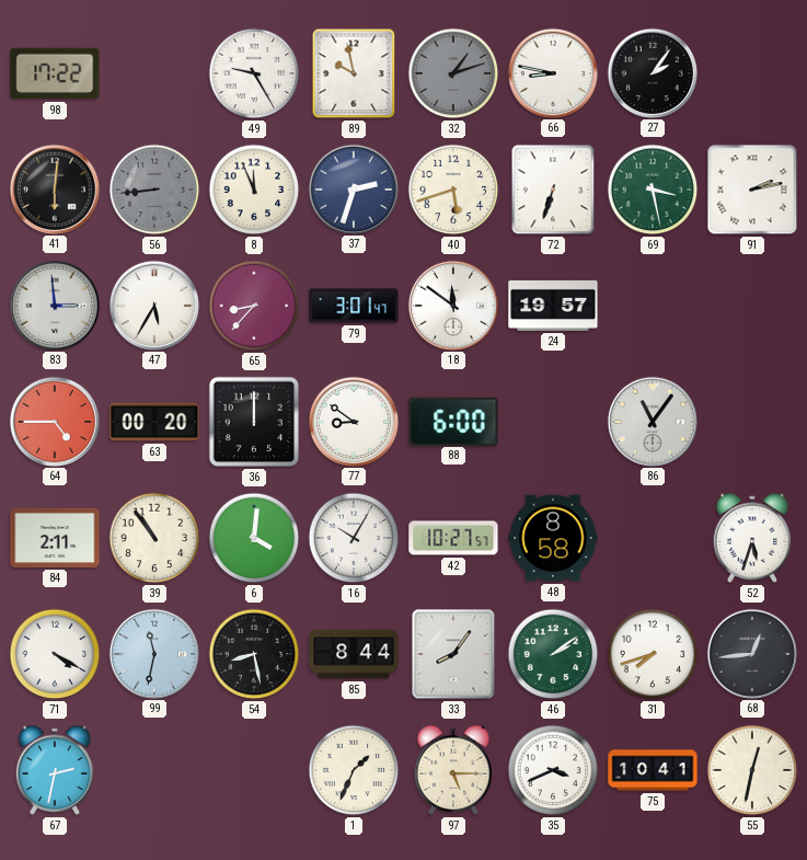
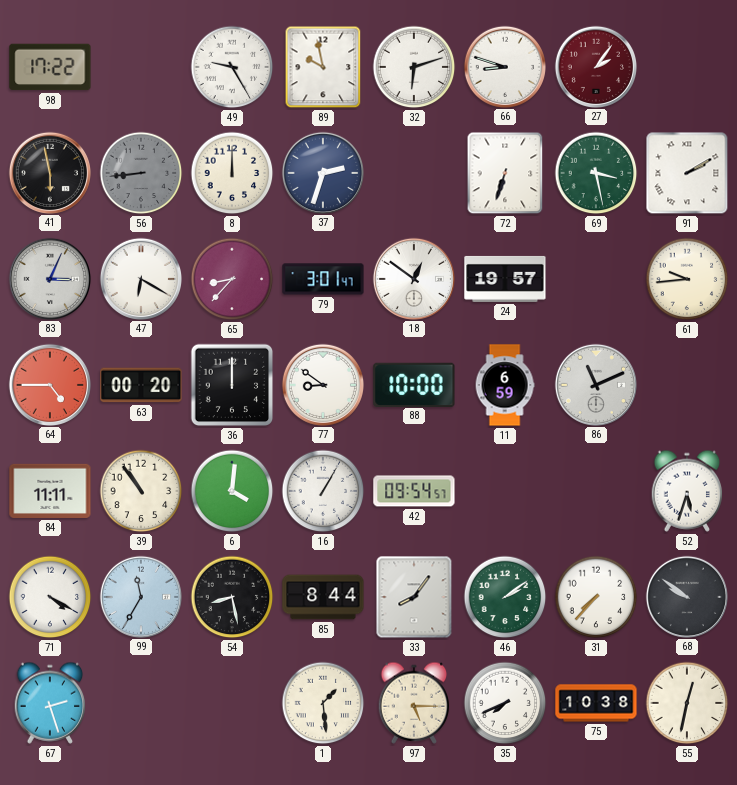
32: 1:12 -> 6:12
32 dial: grey -> white
66: 8:47 -> 8:48
27 dial: black -> burgundy
41: 6:01 -> 5:58
8: 11:56 -> 12:00
40: 5:42 -> none
91: 2:13 -> 2:10
83: 2:59 -> 3:04
47: 5:35 -> 6:20
18: 11:51 -> 12:51
61: none -> 9:44
88: 6:00 -> 10:00
11: none -> 6:59
86: 11:06 -> 11:11
84: 2:11 -> 11:11
16: 10:05 -> 1:05
42: 10:27 -> 09:54
48: 8:58 -> none
99: 11:32 -> 11:35
31: 7:42 -> 7:37
68: 12:44 -> 9:51
67: 2:32 -> 2:27
1: 1:34 -> 1:29
35: 3:41 -> 7:41
75: 10:41 -> 10:38
